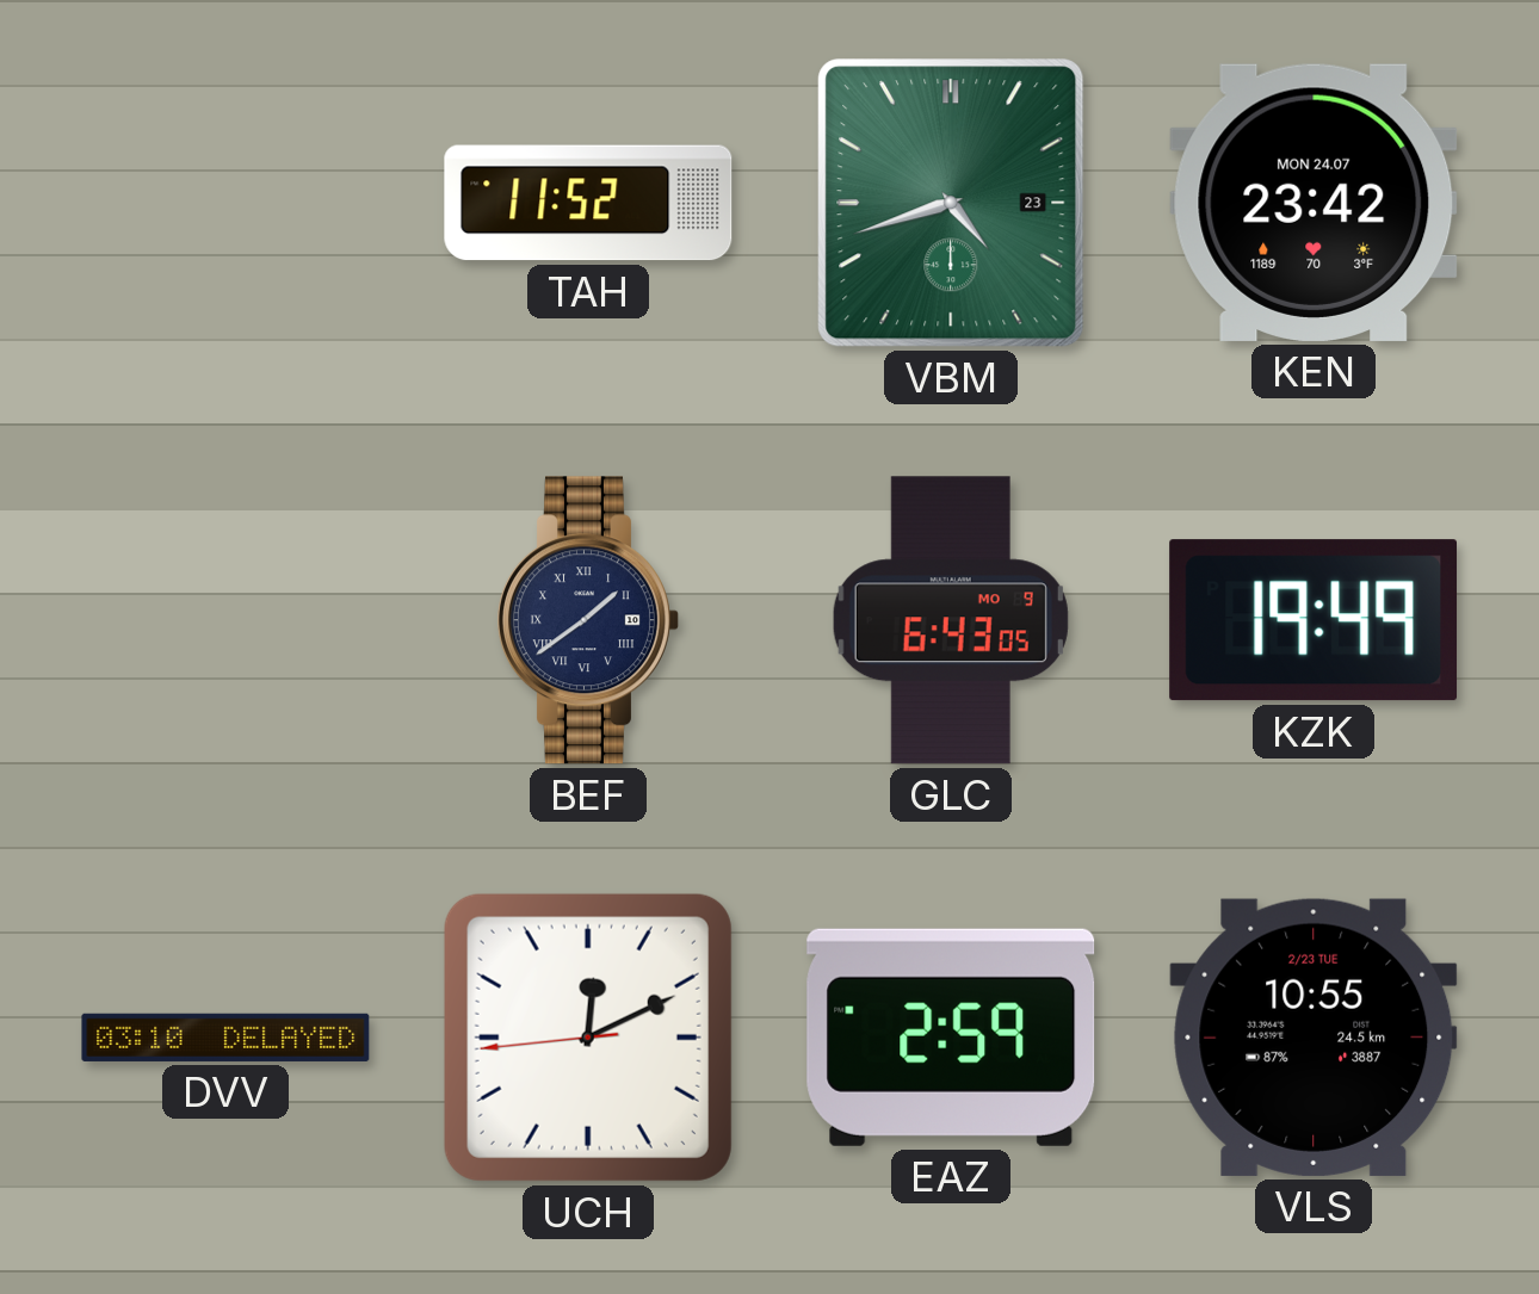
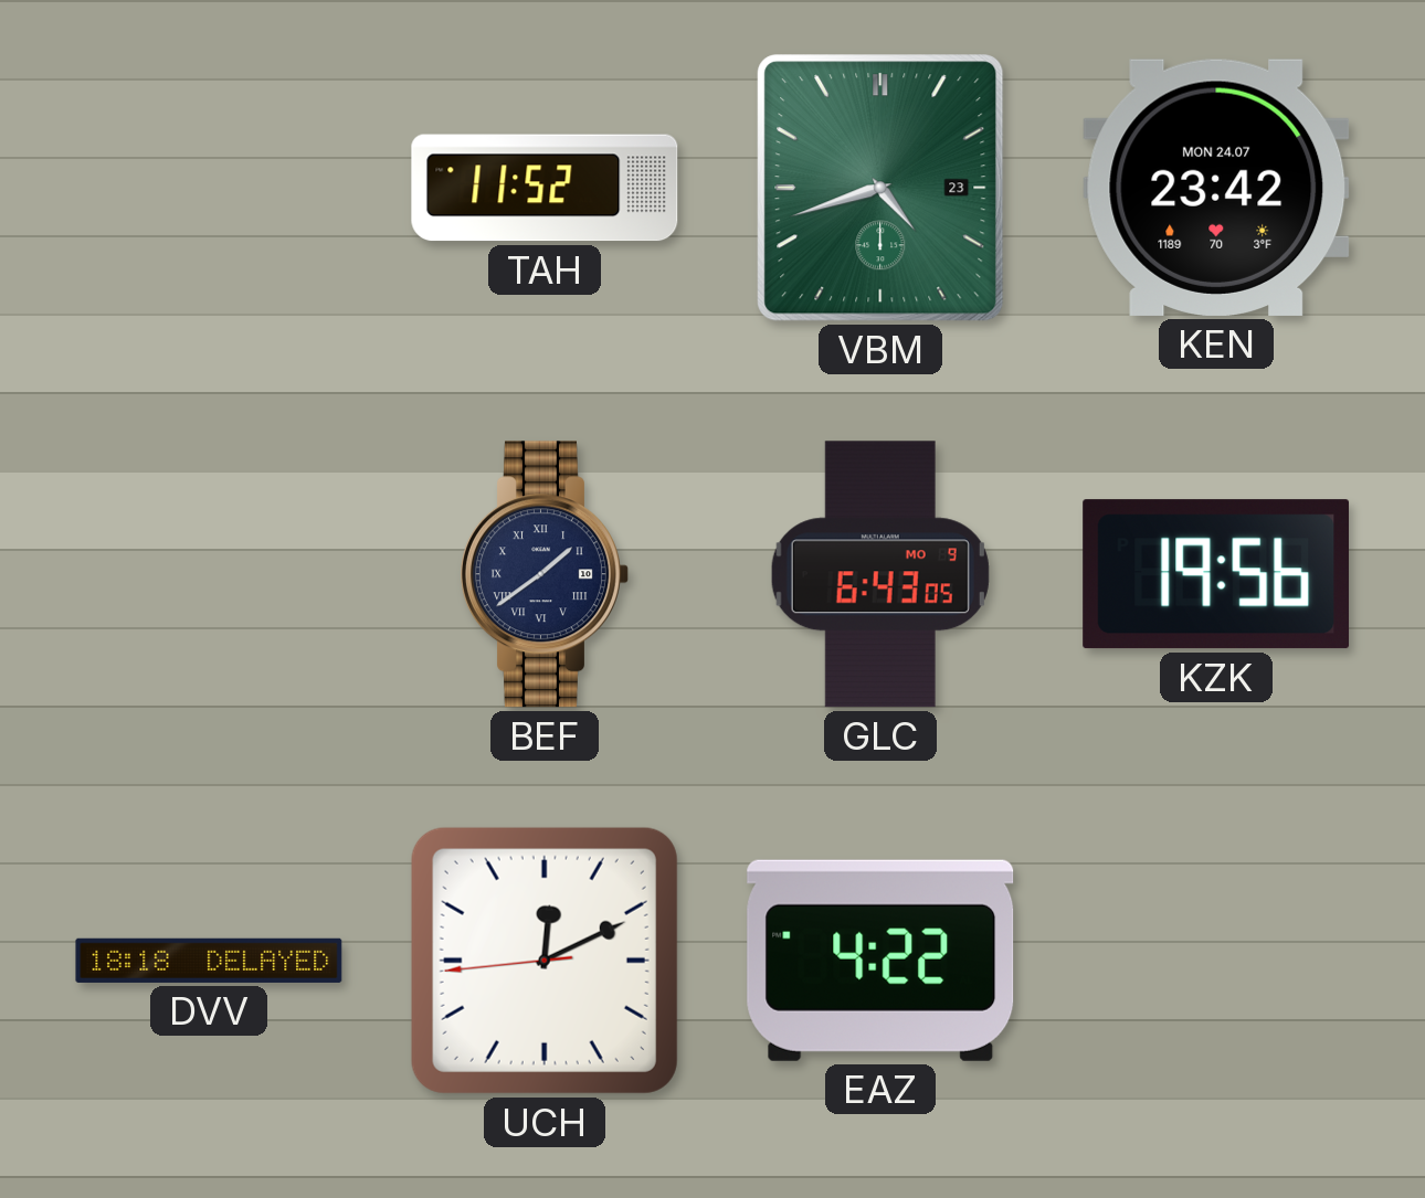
KZK: 19:49 -> 19:56
DVV: 03:10 -> 18:18
EAZ: 2:59 -> 4:22
VLS: 10:55 -> none
